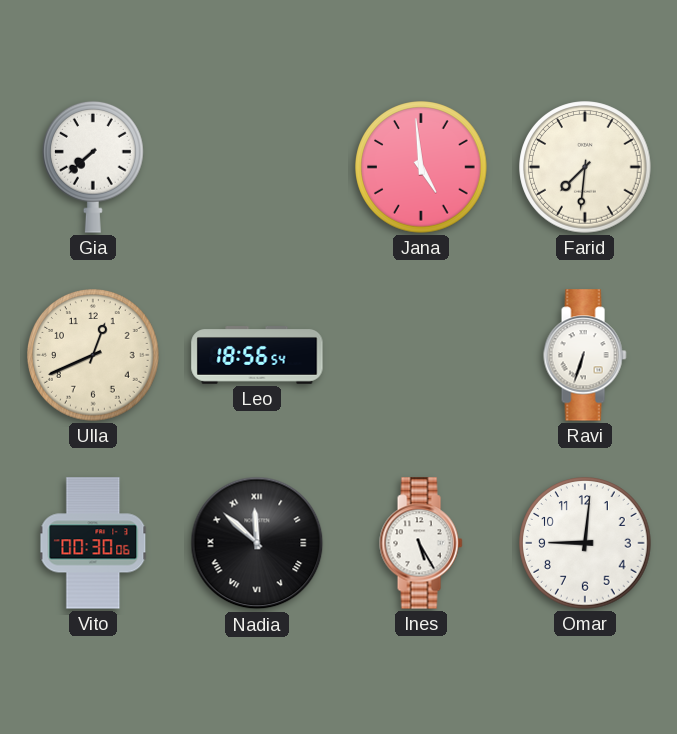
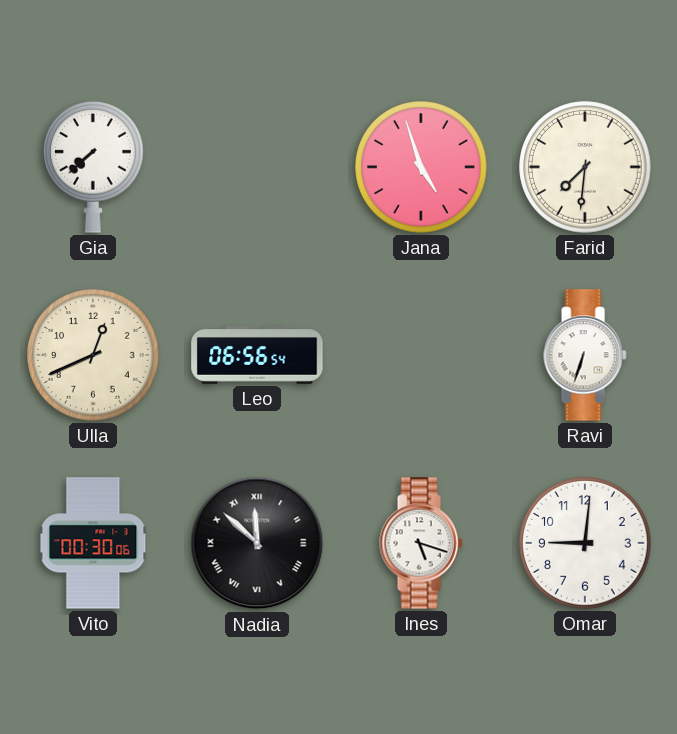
Jana: 4:59 -> 4:57
Leo: 18:56 -> 06:56
Ines: 5:25 -> 5:18
